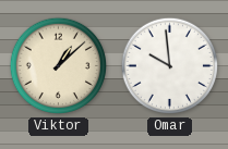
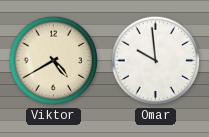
Viktor: 1:08 -> 4:40
